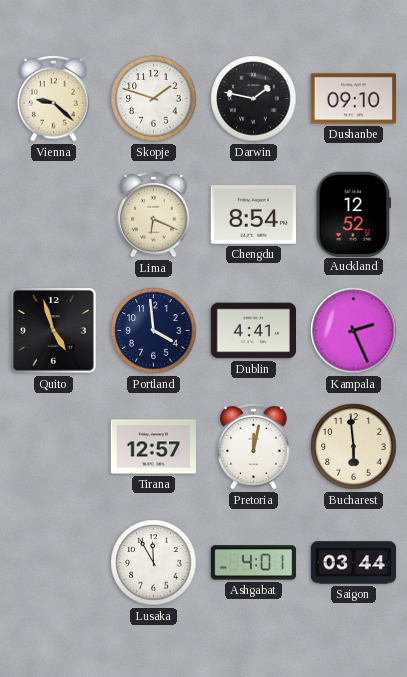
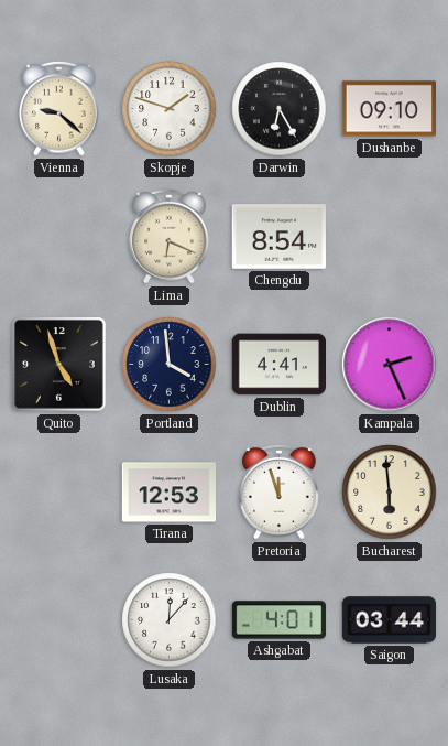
Darwin: 1:47 -> 6:25
Auckland: 12:52 -> none
Tirana: 12:57 -> 12:53
Pretoria: 12:02 -> 11:57
Lusaka: 11:55 -> 12:07
